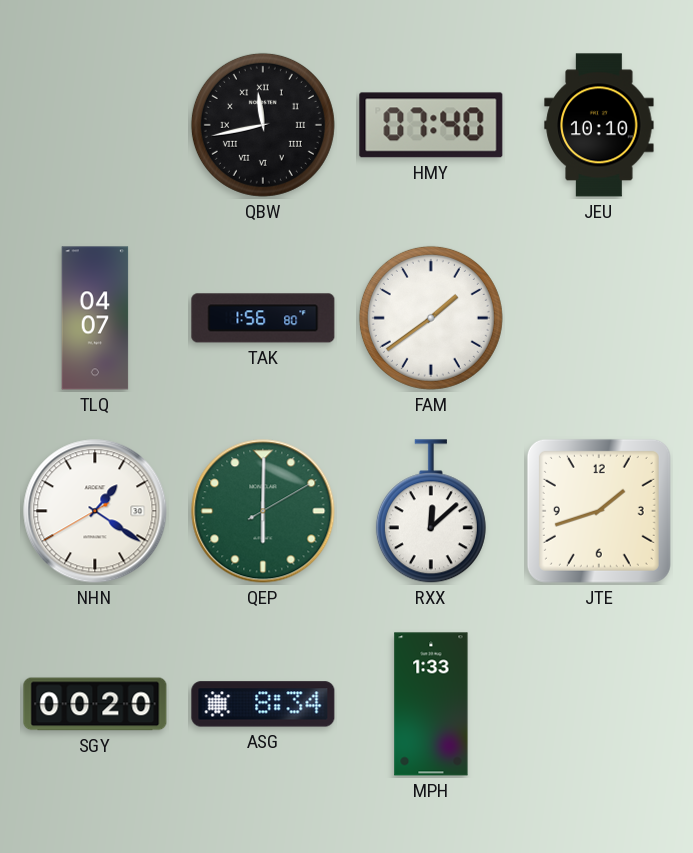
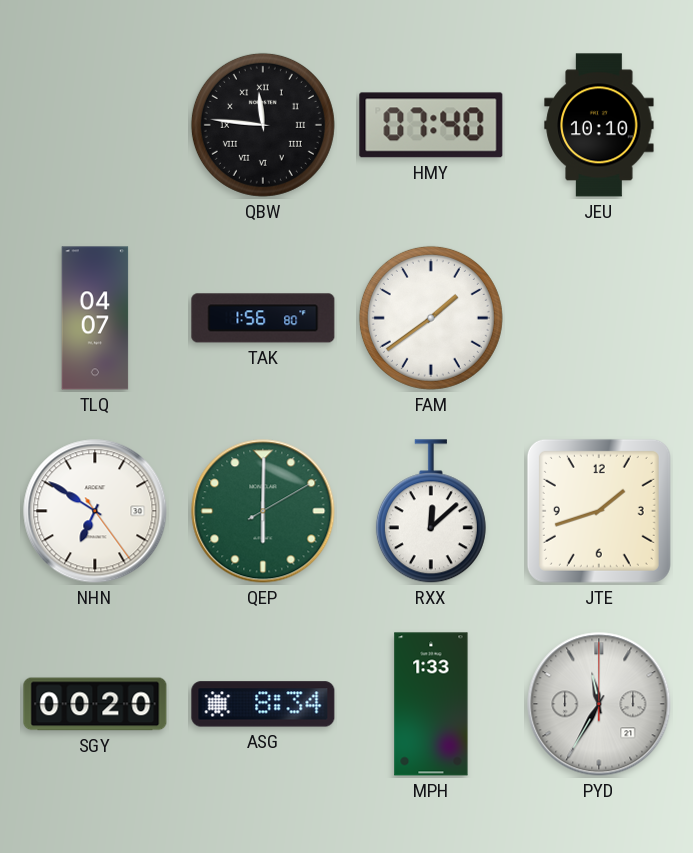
QBW: 11:43 -> 11:46
NHN: 1:20 -> 6:50
PYD: none -> 11:35
